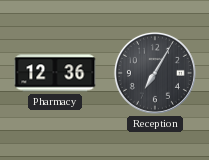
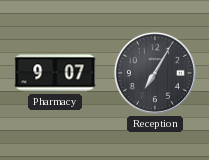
Pharmacy: 12:36 -> 9:07
